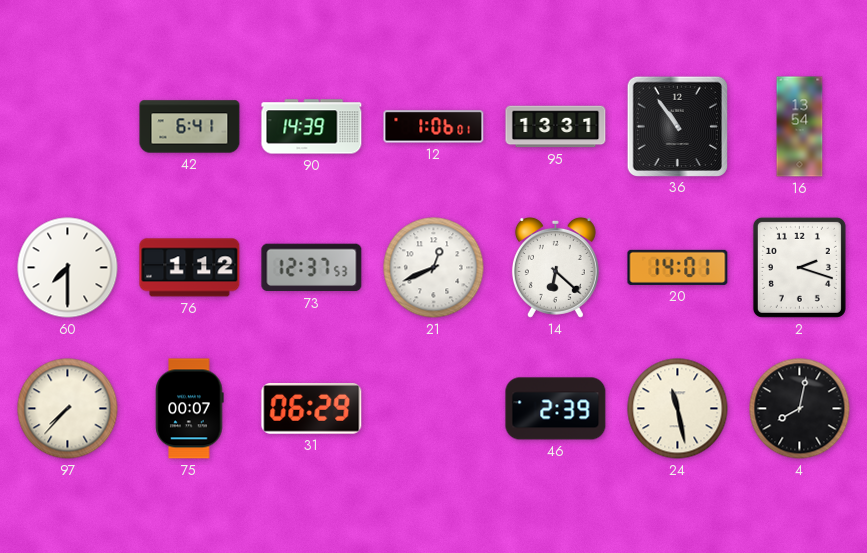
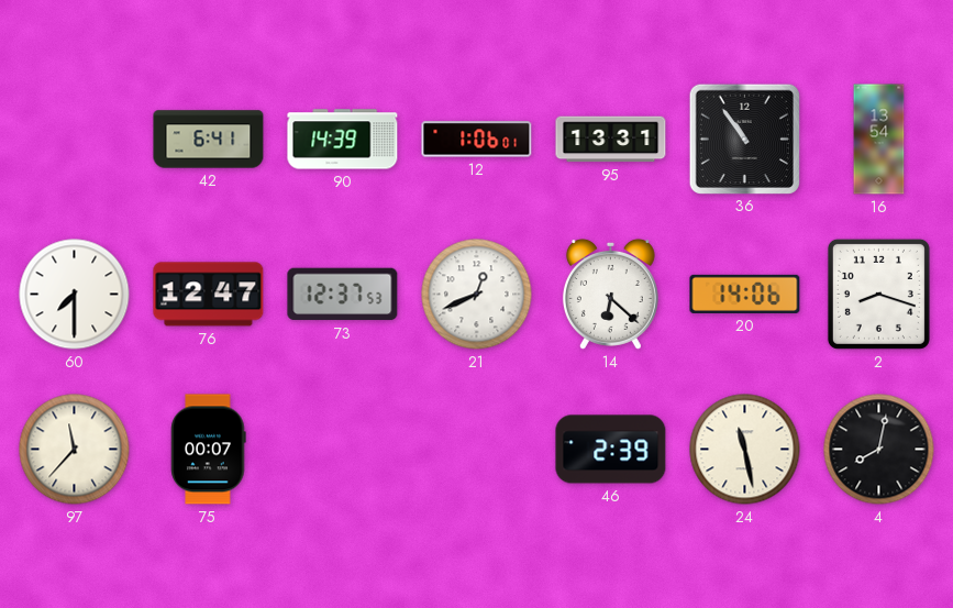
76: 1:12 -> 12:47
20: 14:01 -> 14:06
2: 2:18 -> 8:18
97: 7:37 -> 11:37
31: 06:29 -> none
